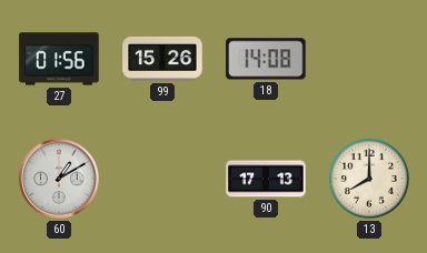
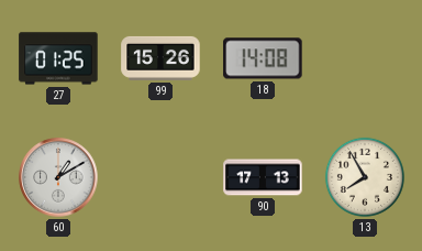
27: 01:56 -> 01:25
13: 8:00 -> 7:55
